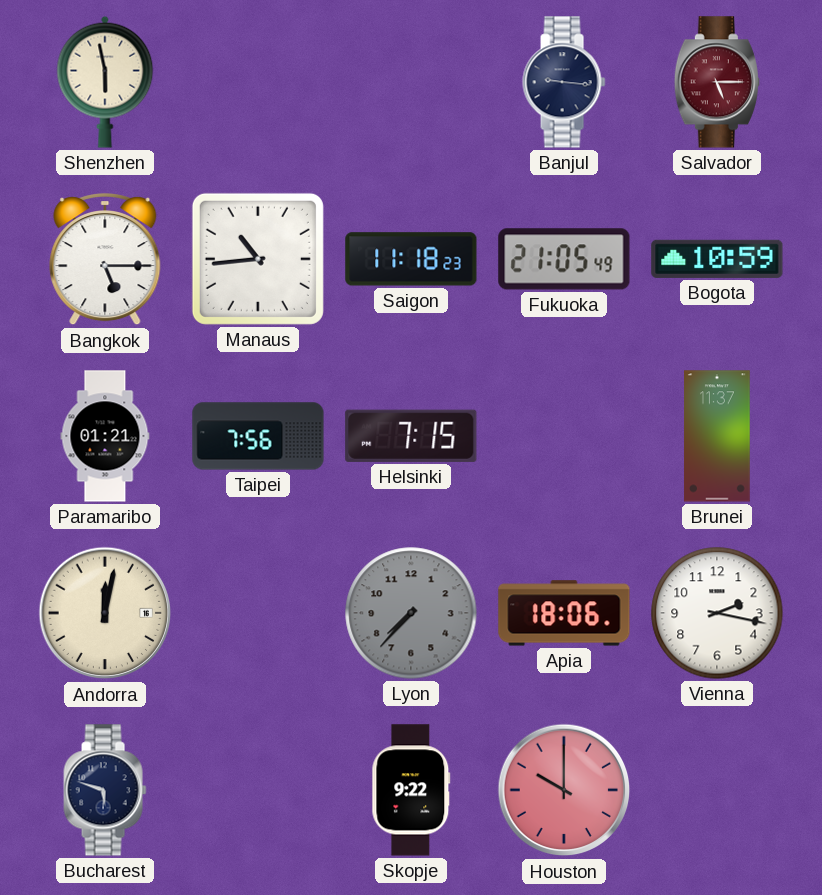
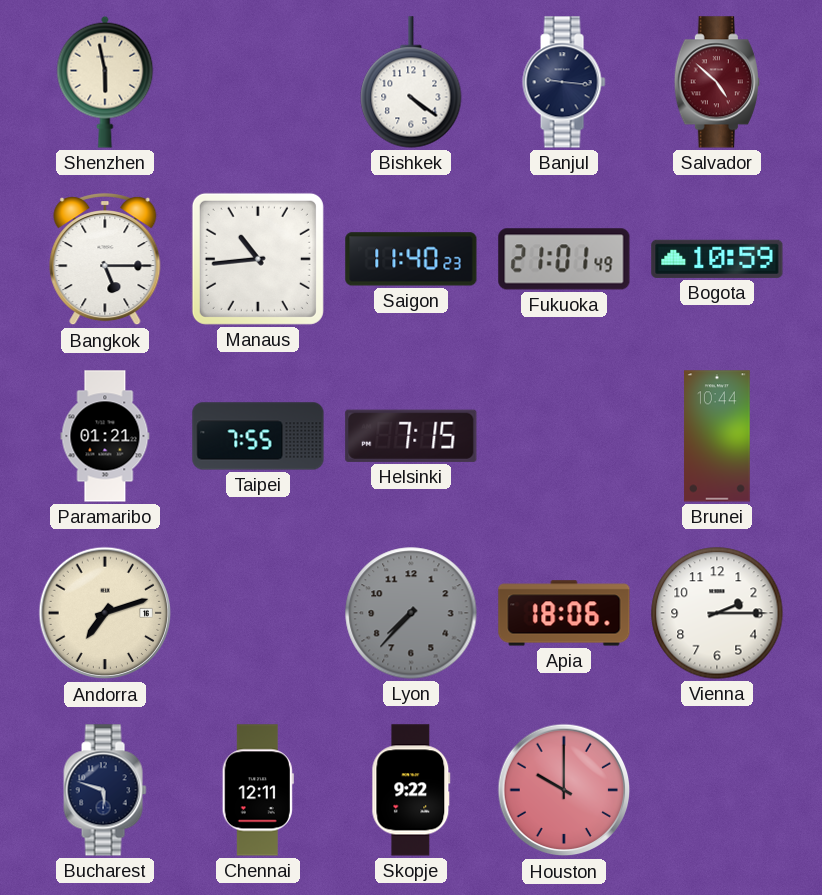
Bishkek: none -> 4:21
Salvador: 5:15 -> 4:52
Saigon: 11:18 -> 11:40
Fukuoka: 21:05 -> 21:01
Taipei: 7:56 -> 7:55
Brunei: 11:37 -> 10:44
Andorra: 12:02 -> 7:12
Vienna: 2:17 -> 2:15
Chennai: none -> 12:11
